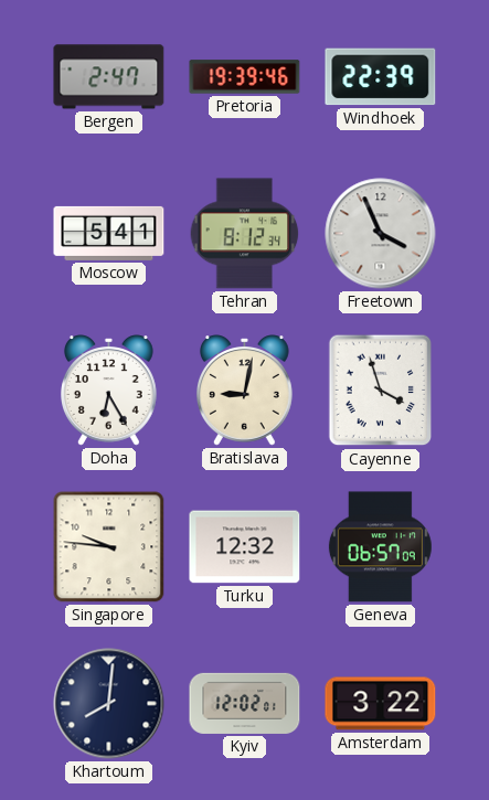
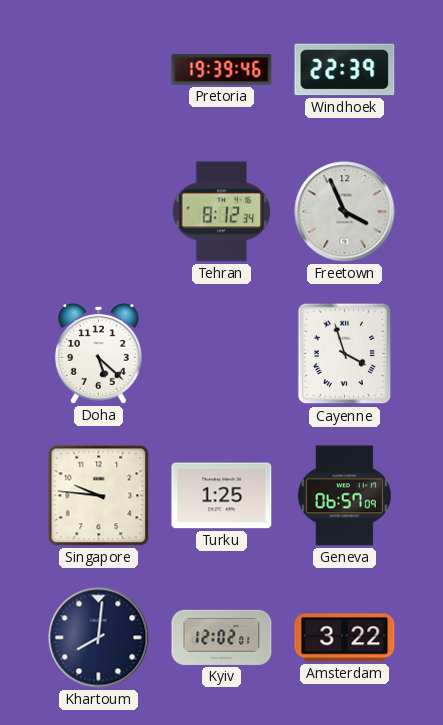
Bergen: 2:47 -> none
Moscow: 5:41 -> none
Doha: 6:25 -> 5:22
Bratislava: 9:02 -> none
Turku: 12:32 -> 1:25
